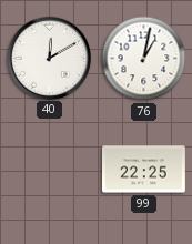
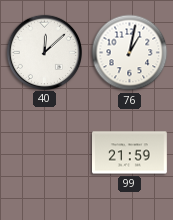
40: 12:10 -> 12:08
99: 22:25 -> 21:59
